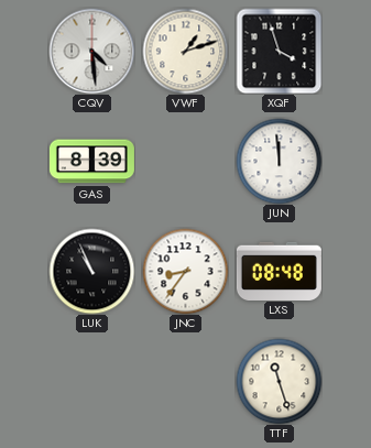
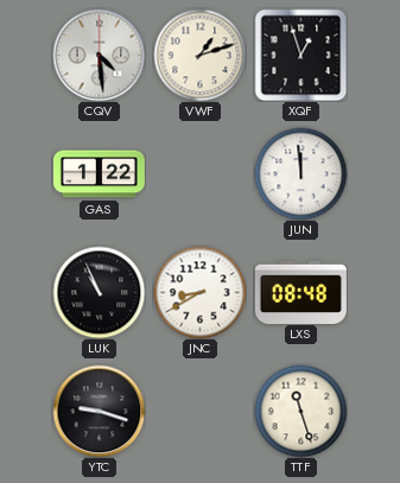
XQF: 3:57 -> 12:57
GAS: 8:39 -> 1:22
JNC: 8:36 -> 8:40
YTC: none -> 9:18
